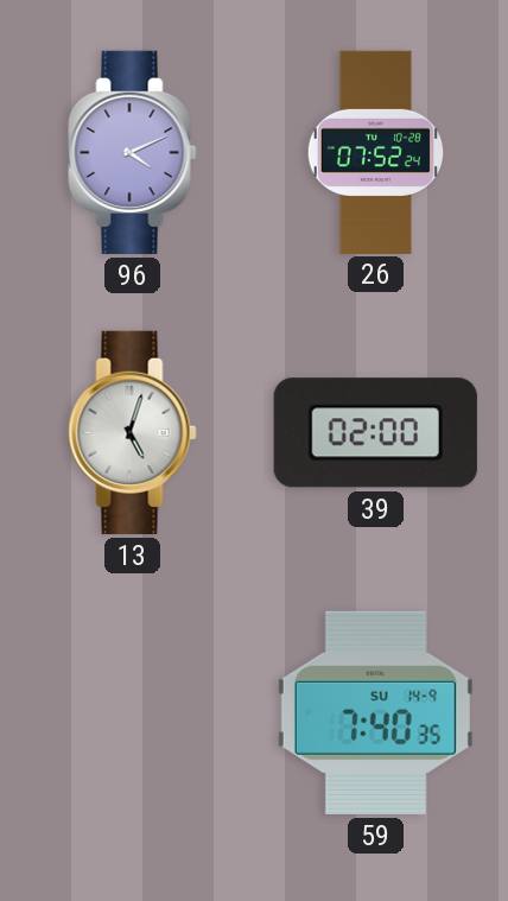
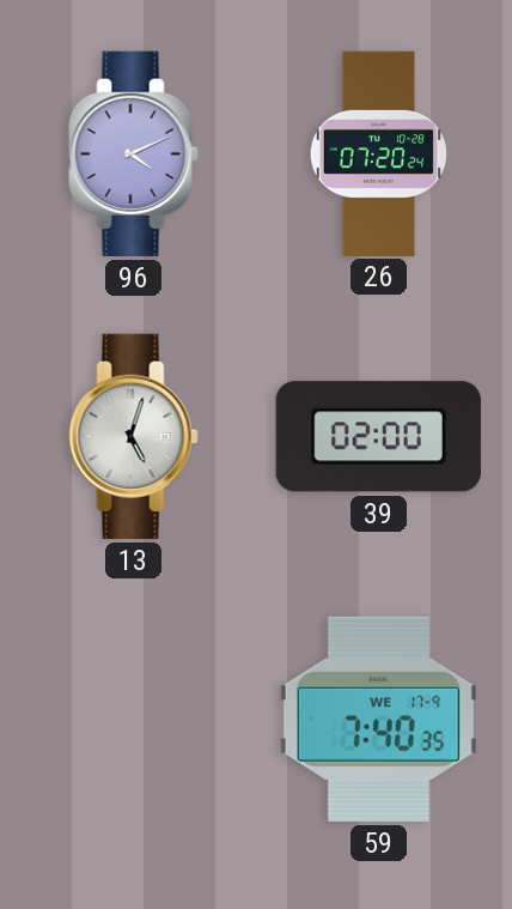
26: 07:52 -> 07:20
59 date: SU 14-9 -> WE 17-9
